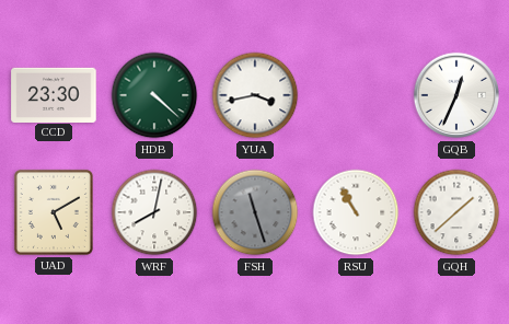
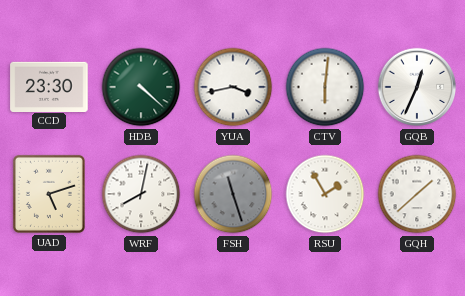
CTV: none -> 6:01
UAD: 5:10 -> 5:12
RSU: 10:55 -> 1:55
